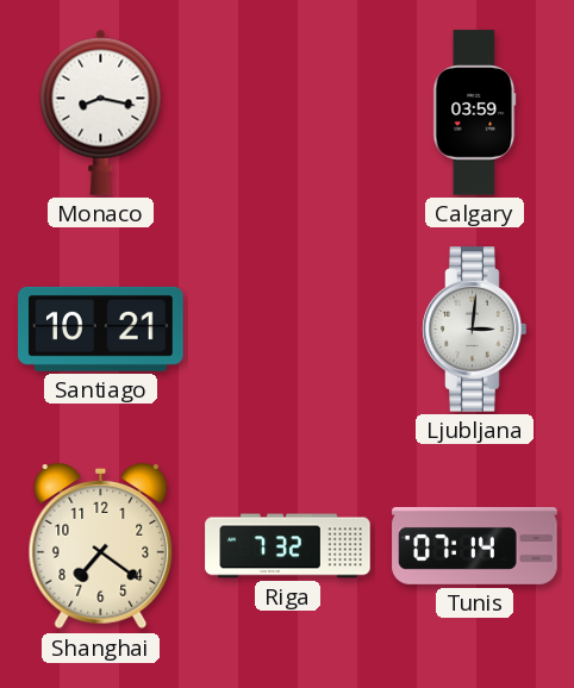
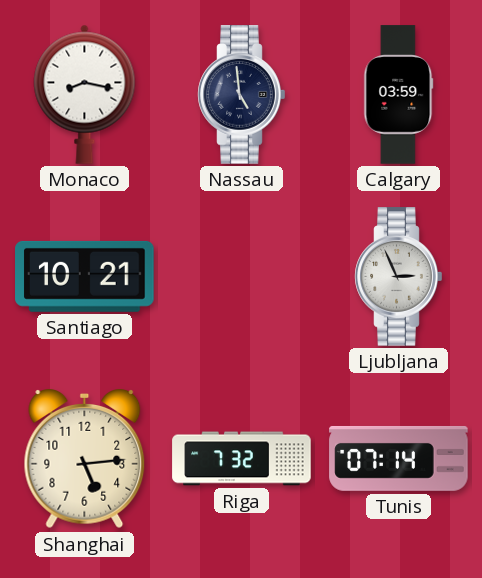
Nassau: none -> 4:59
Ljubljana: 3:01 -> 2:56
Shanghai: 7:21 -> 5:14
